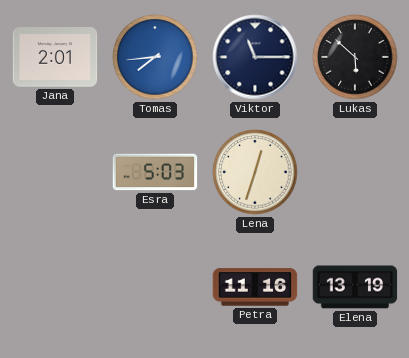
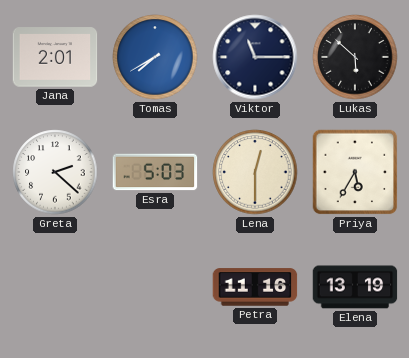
Tomas: 7:44 -> 7:40
Greta: none -> 2:22
Lena: 12:33 -> 12:30
Priya: none -> 5:35
